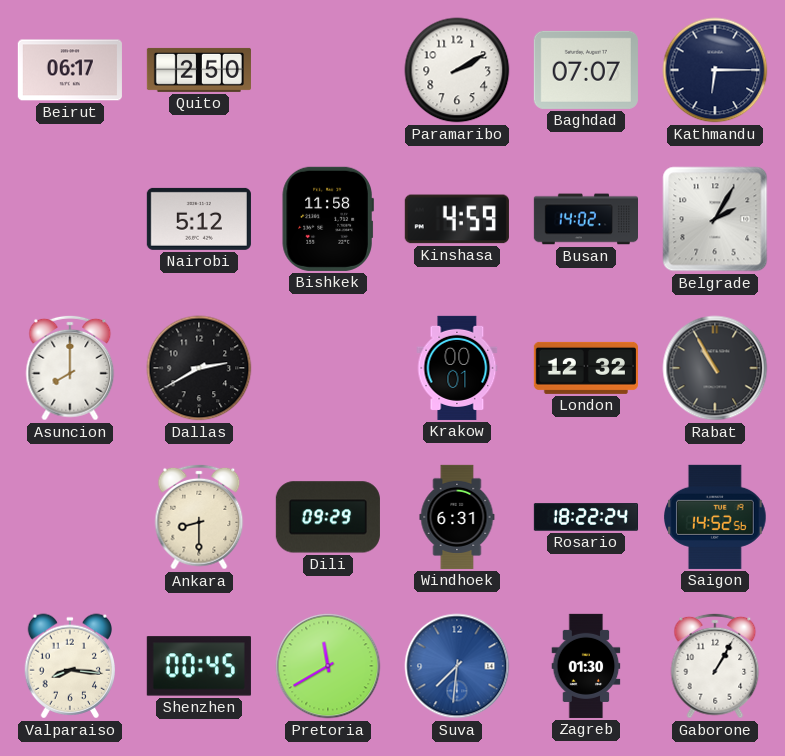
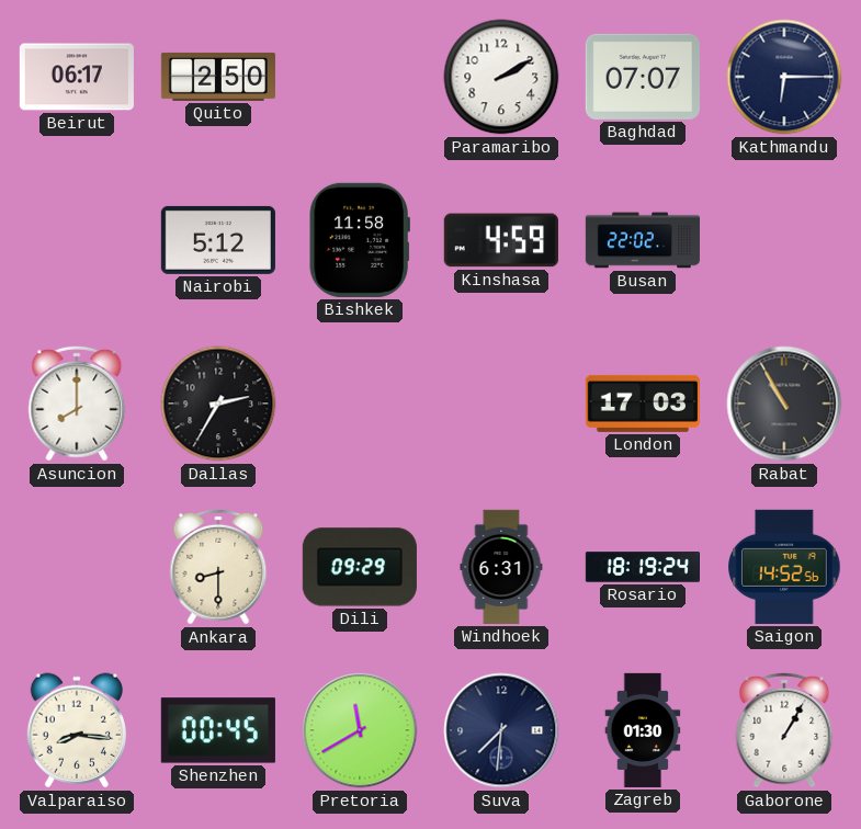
Busan: 14:02 -> 22:02
Belgrade: 2:05 -> none
Dallas: 2:40 -> 2:35
Krakow: 00:01 -> none
London: 12:32 -> 17:03
Rosario: 18:22 -> 18:19
Suva dial: blue -> navy
